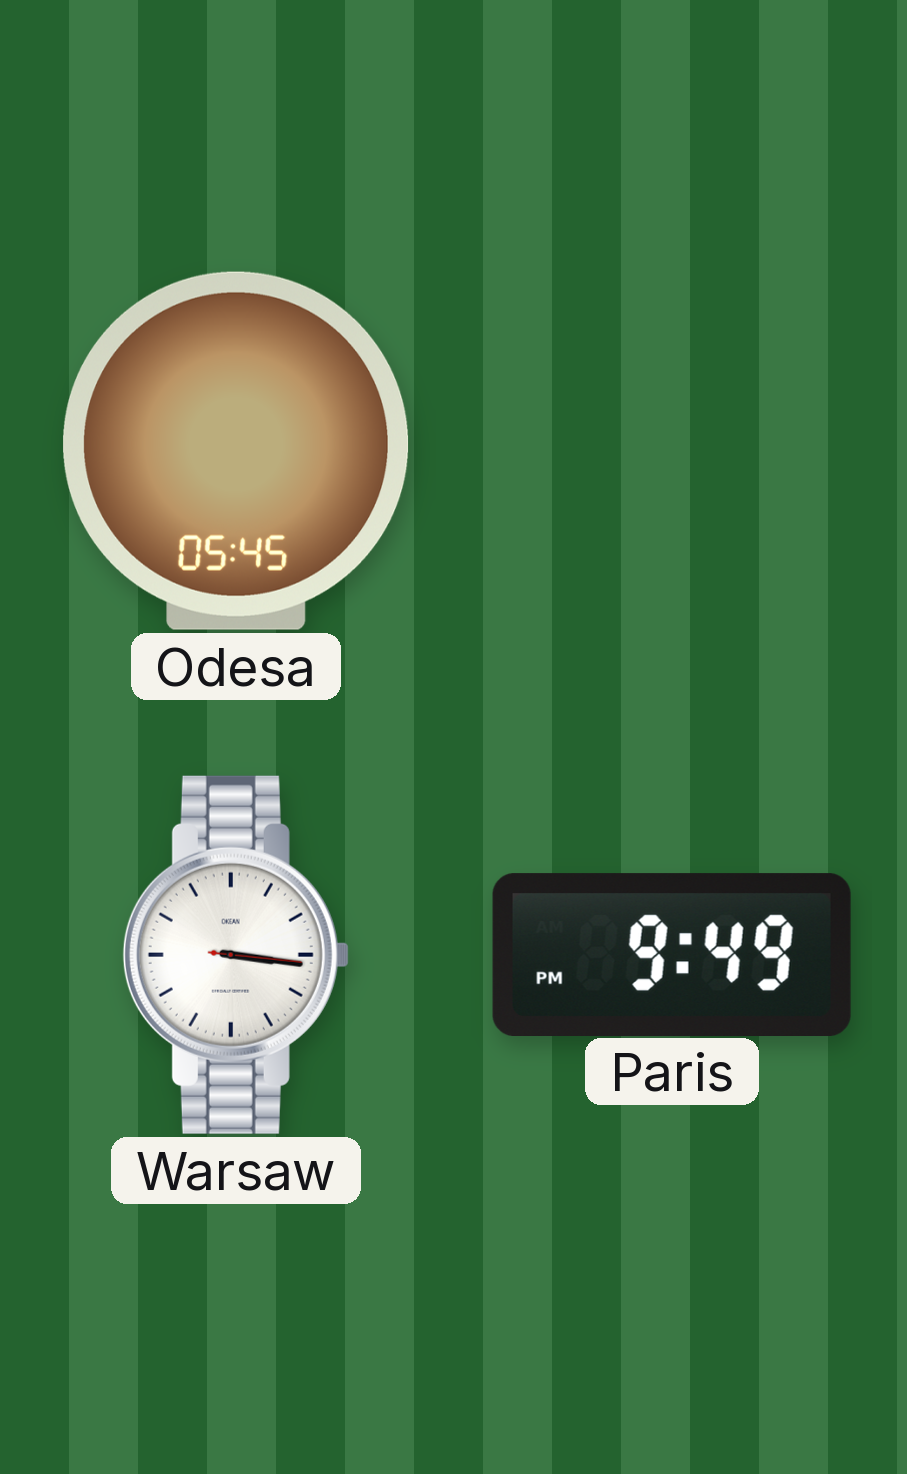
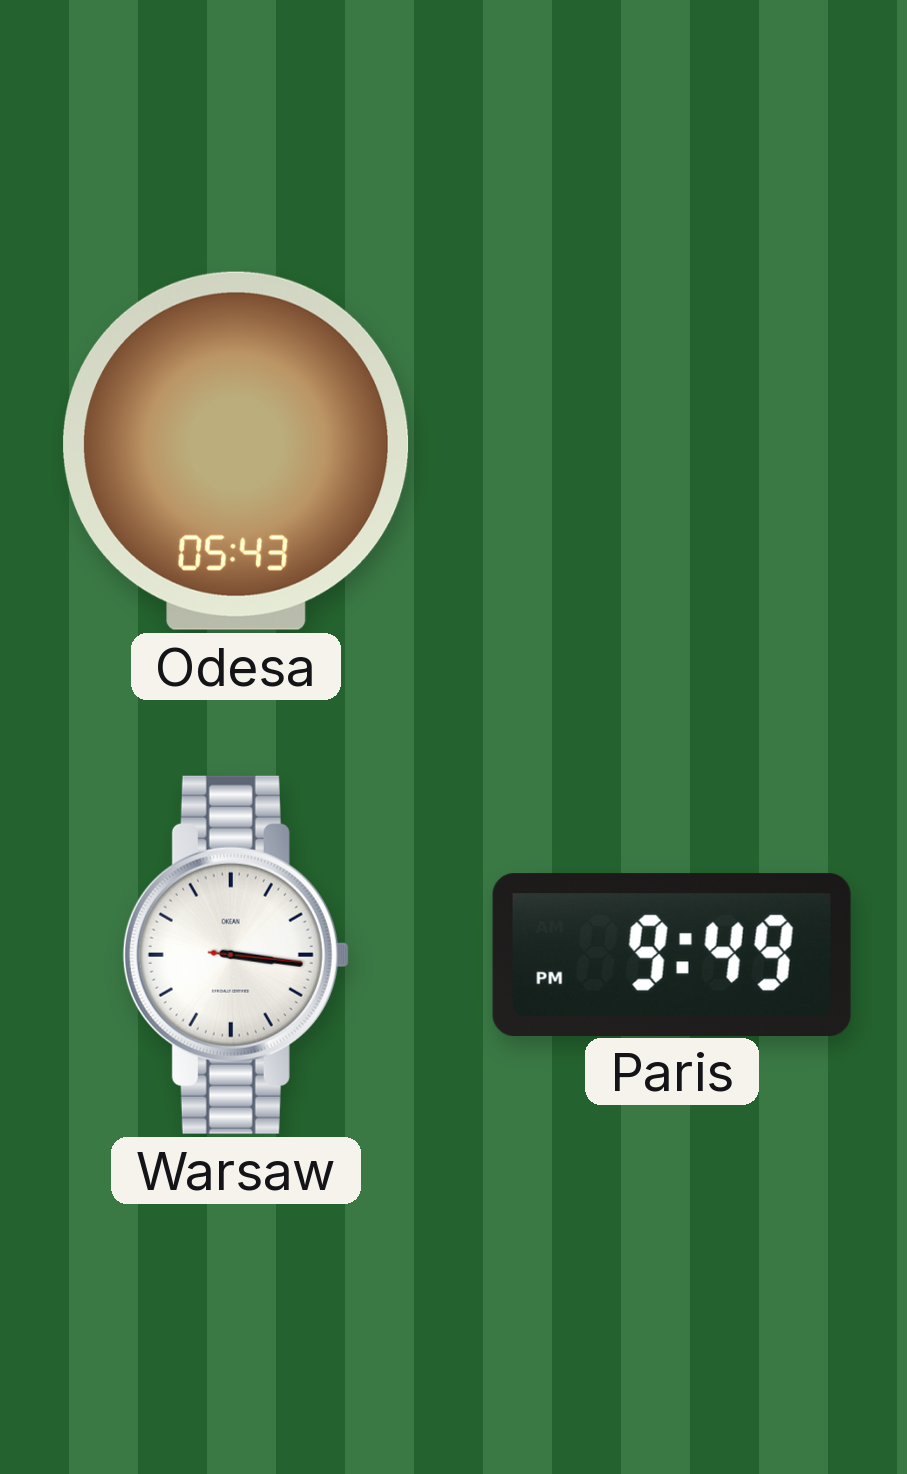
Odesa: 05:45 -> 05:43
